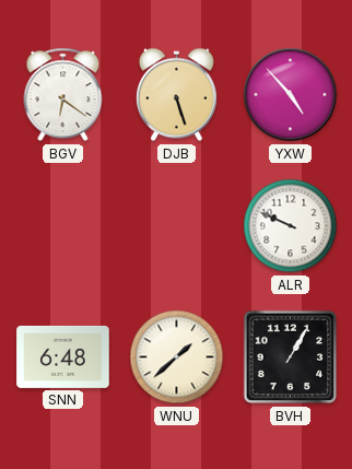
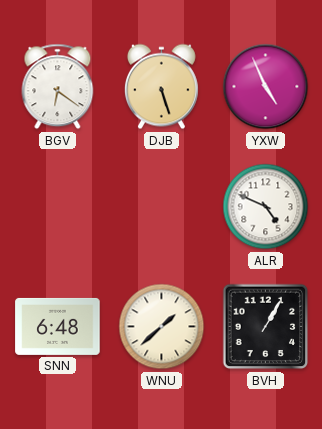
YXW: 4:53 -> 4:56
ALR: 9:49 -> 4:49
